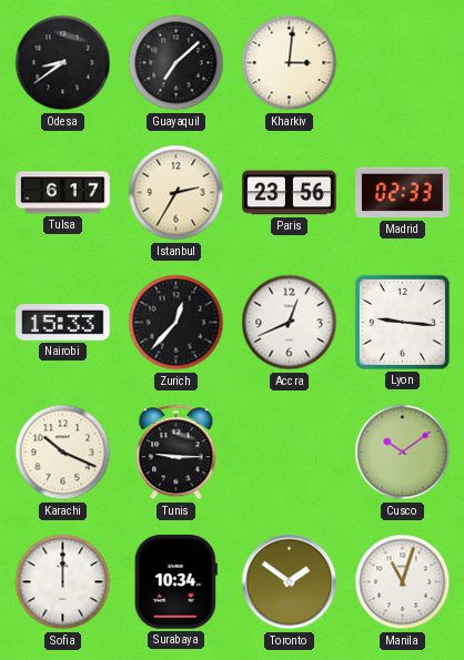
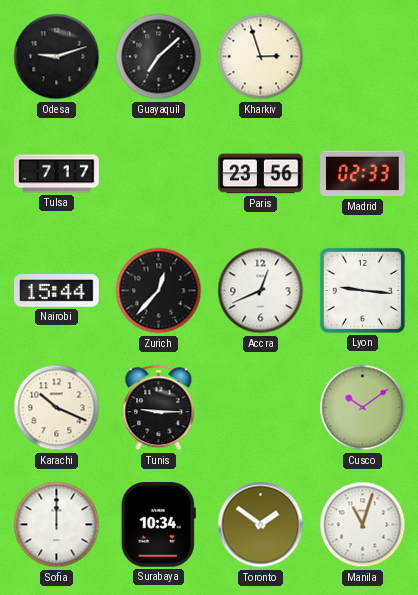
Odesa: 8:39 -> 9:12
Kharkiv: 3:01 -> 2:57
Tulsa: 6:17 -> 7:17
Istanbul: 2:35 -> none
Nairobi: 15:33 -> 15:44
